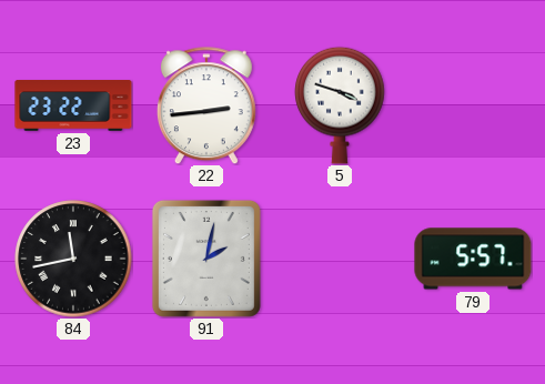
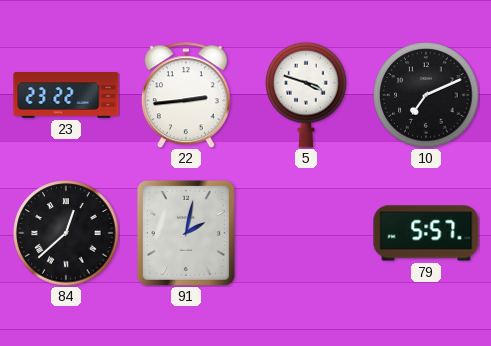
10: none -> 7:11
84: 11:43 -> 12:38
